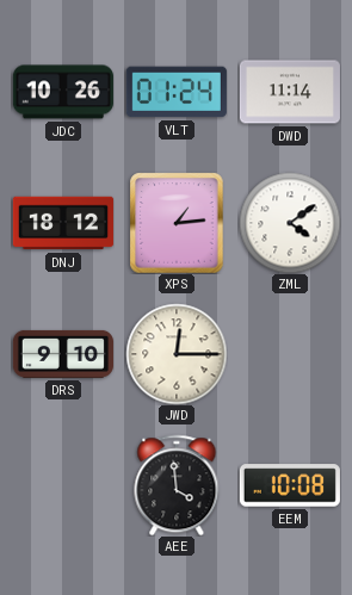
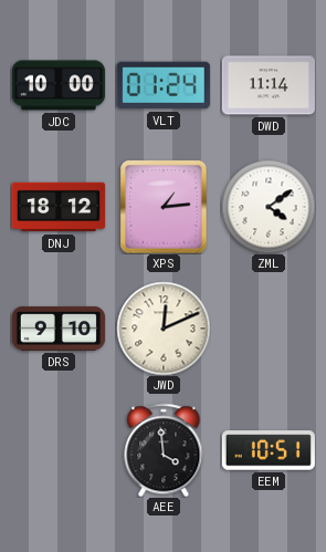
JDC: 10:26 -> 10:00
JWD: 12:15 -> 12:11
EEM: 10:08 -> 10:51
